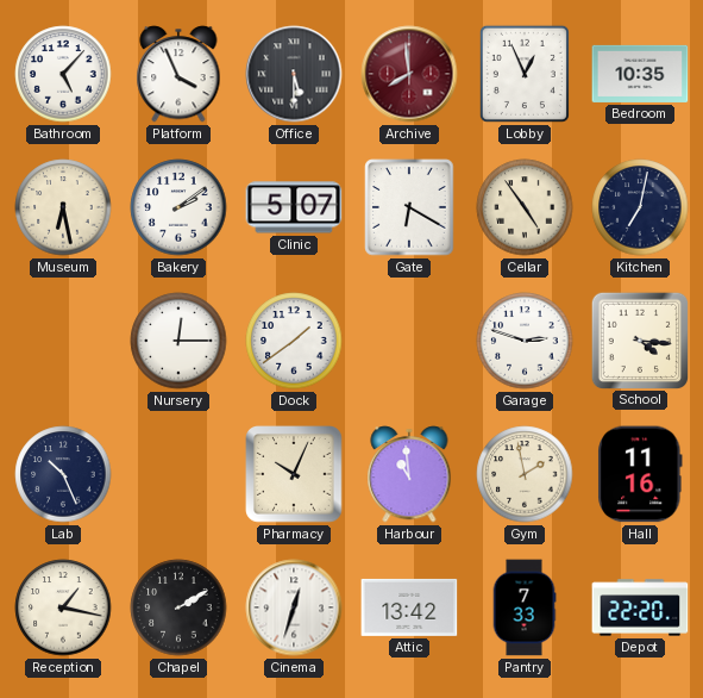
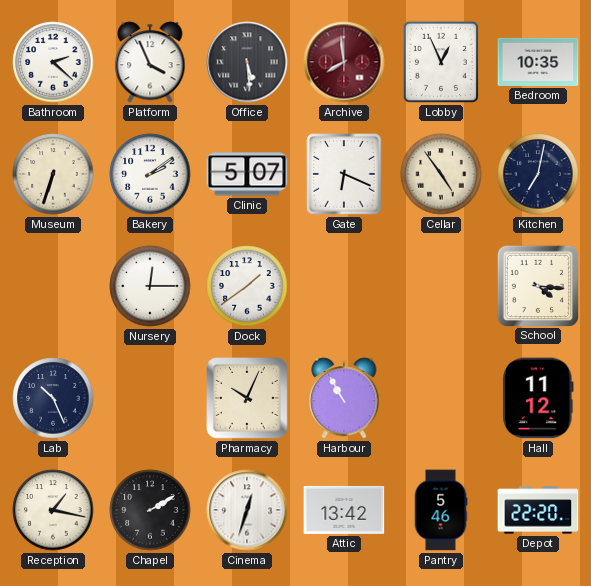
Bathroom: 5:07 -> 2:22
Office: 5:30 -> 5:29
Museum: 6:28 -> 6:33
Gate: 6:20 -> 6:19
Garage: 2:48 -> none
Harbour: 10:59 -> 10:55
Gym: 1:58 -> none
Hall: 11:16 -> 11:12
Pantry: 7:33 -> 5:46
